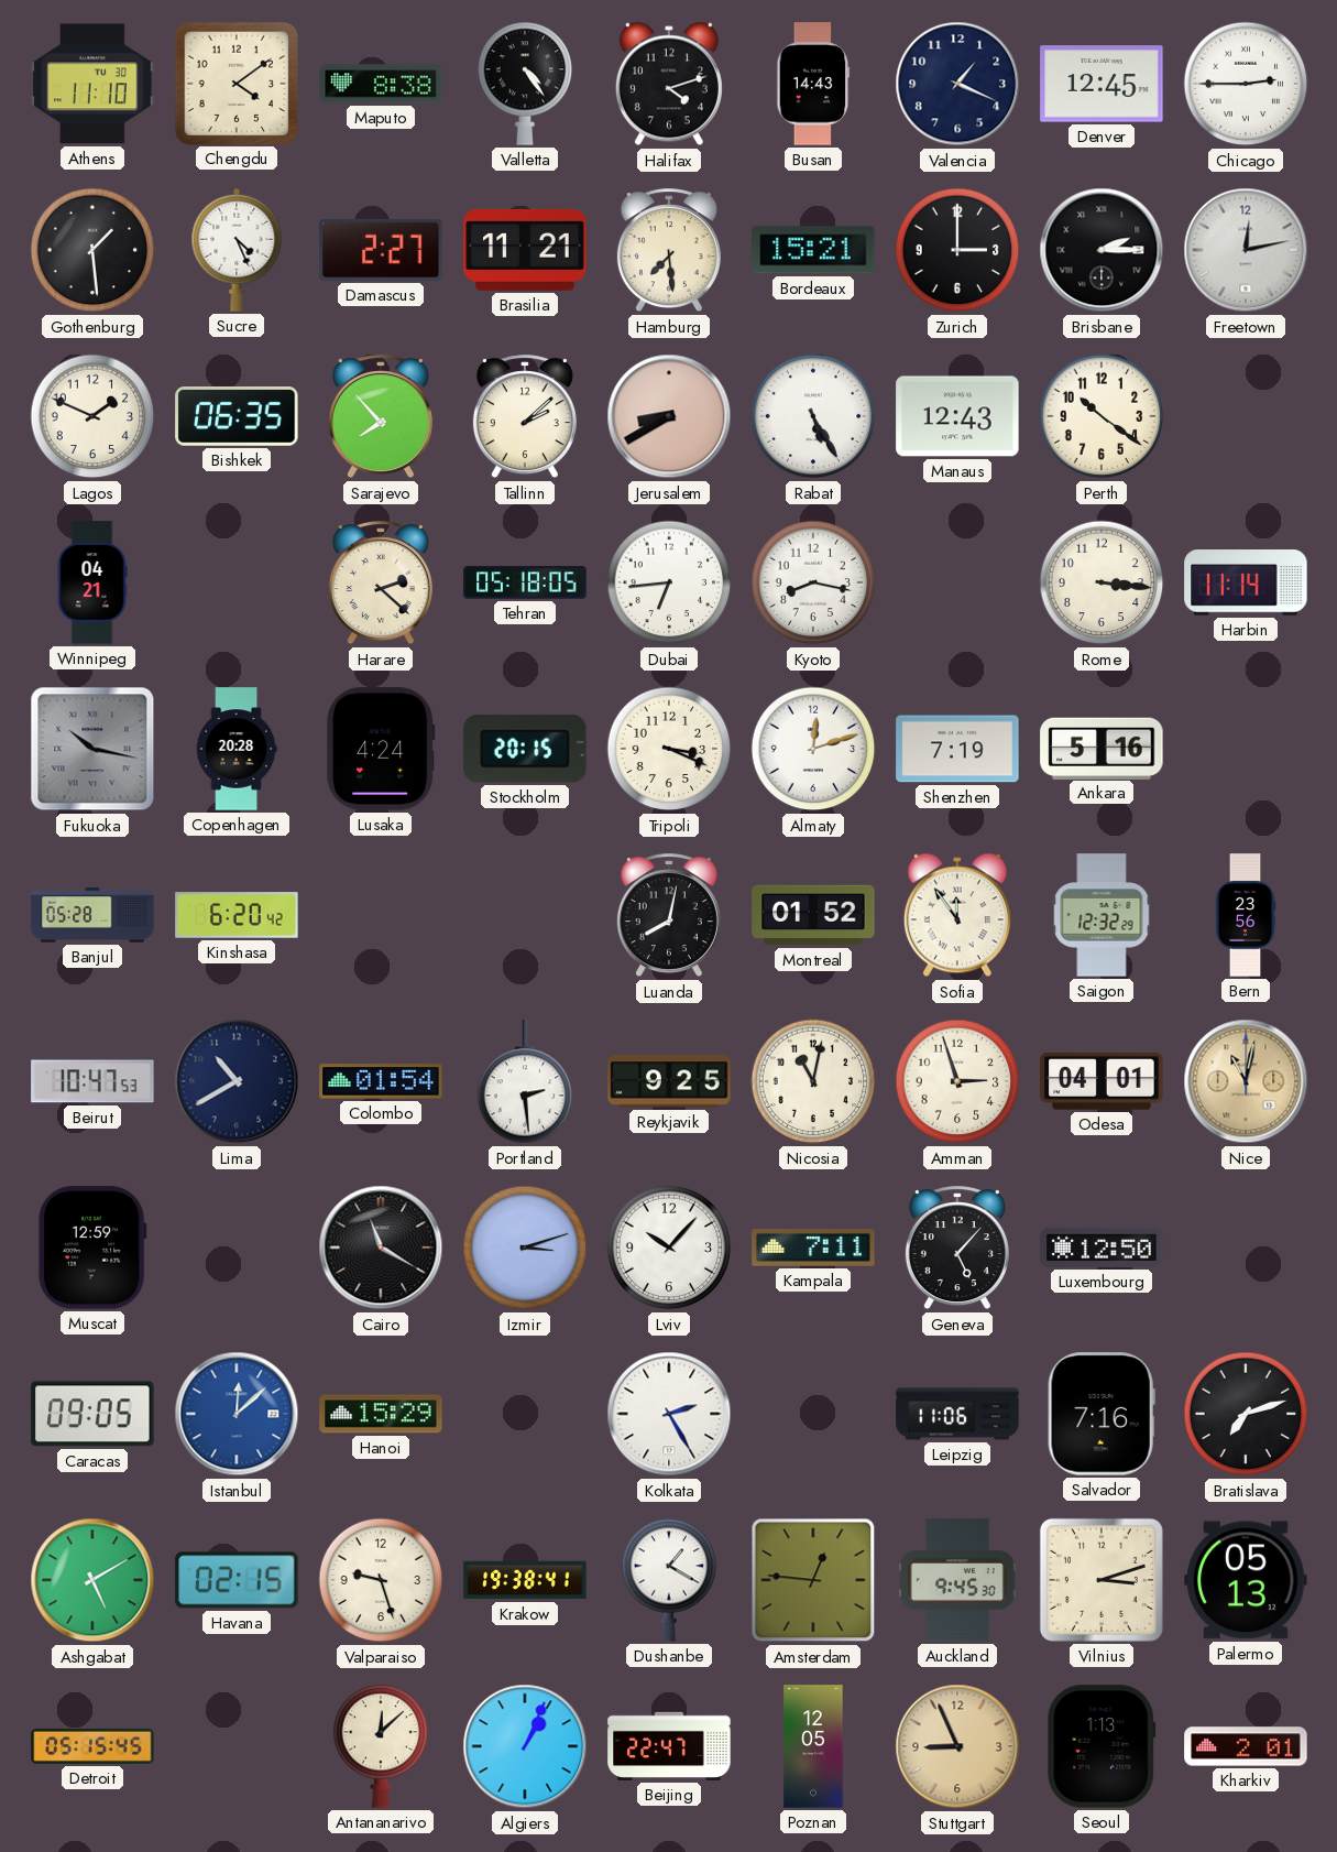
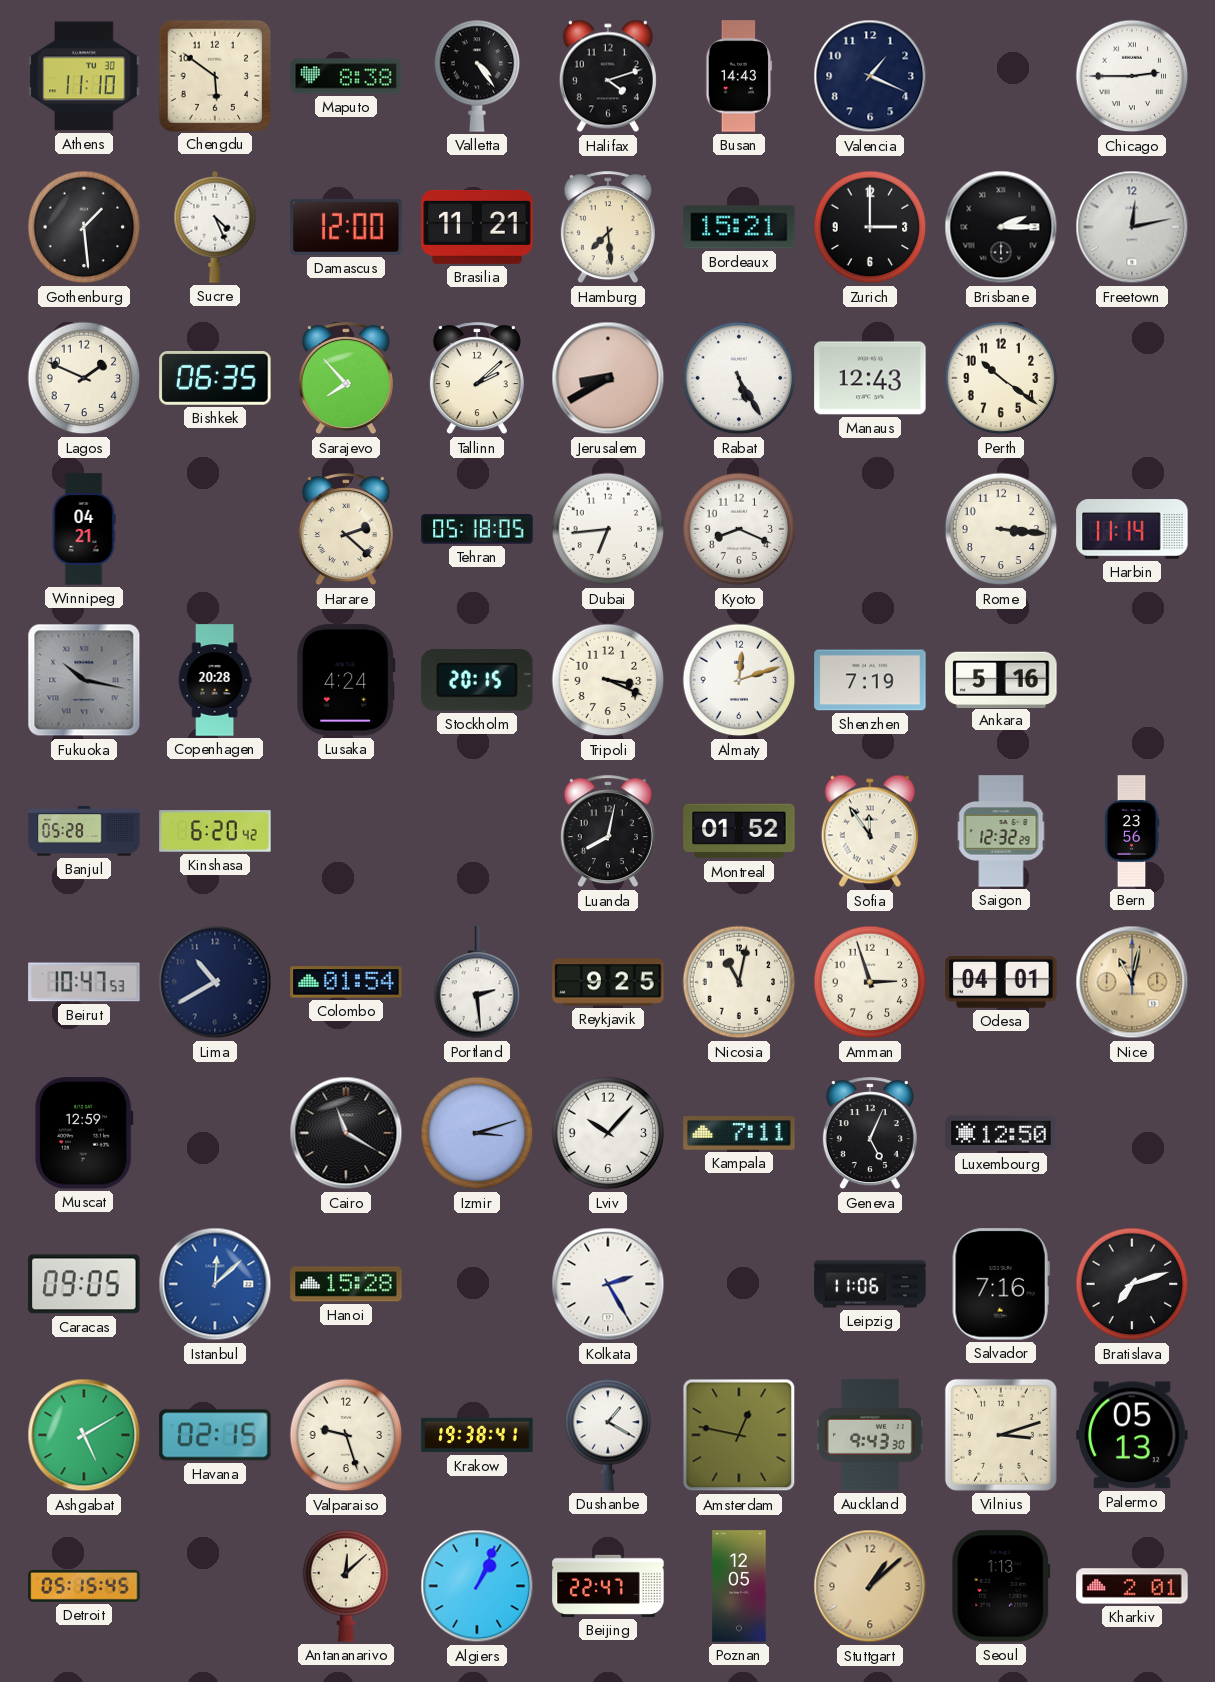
Chengdu: 4:09 -> 5:51
Denver: 12:45 -> none
Damascus: 2:27 -> 12:00
Kyoto: 8:17 -> 8:19
Geneva: 5:07 -> 5:04
Hanoi: 15:29 -> 15:28
Amsterdam: 12:46 -> 12:47
Auckland: 9:45 -> 9:43
Stuttgart: 8:56 -> 1:08
